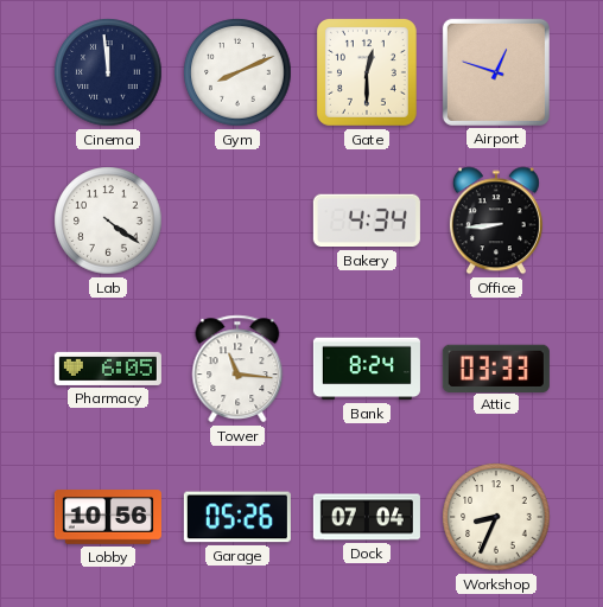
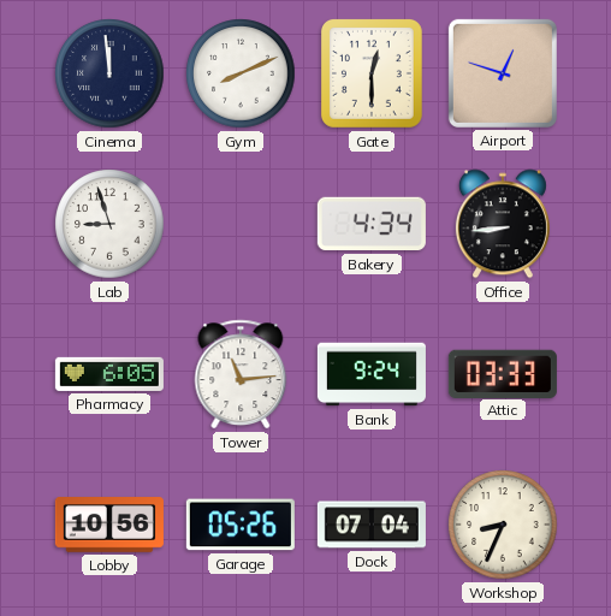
Lab: 4:21 -> 8:57
Tower: 11:16 -> 11:14
Bank: 8:24 -> 9:24
